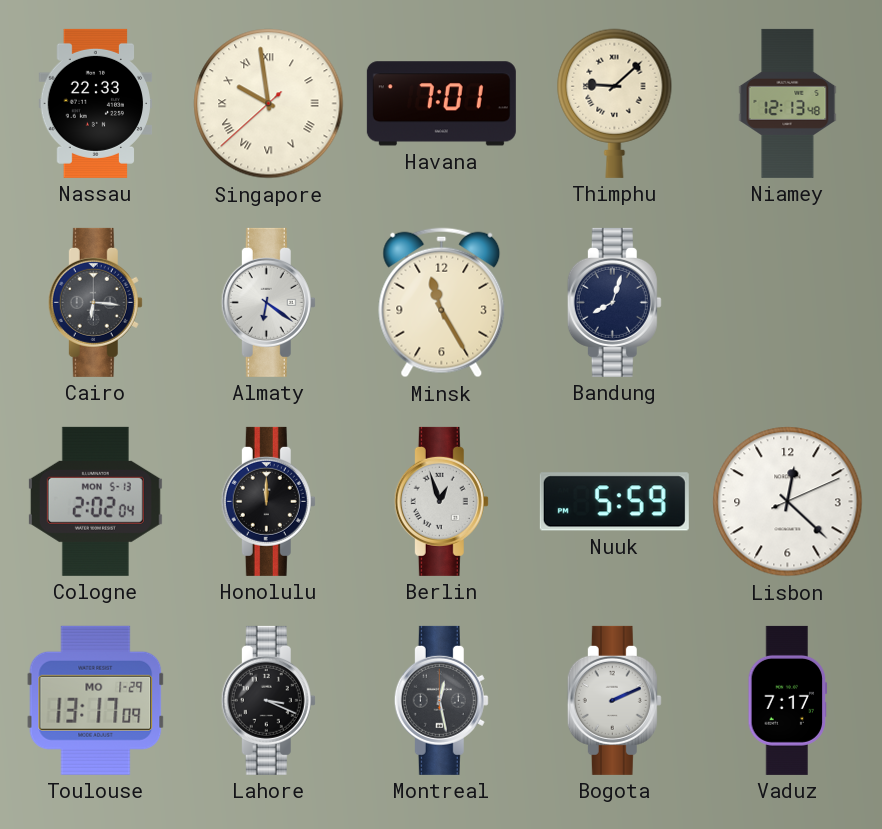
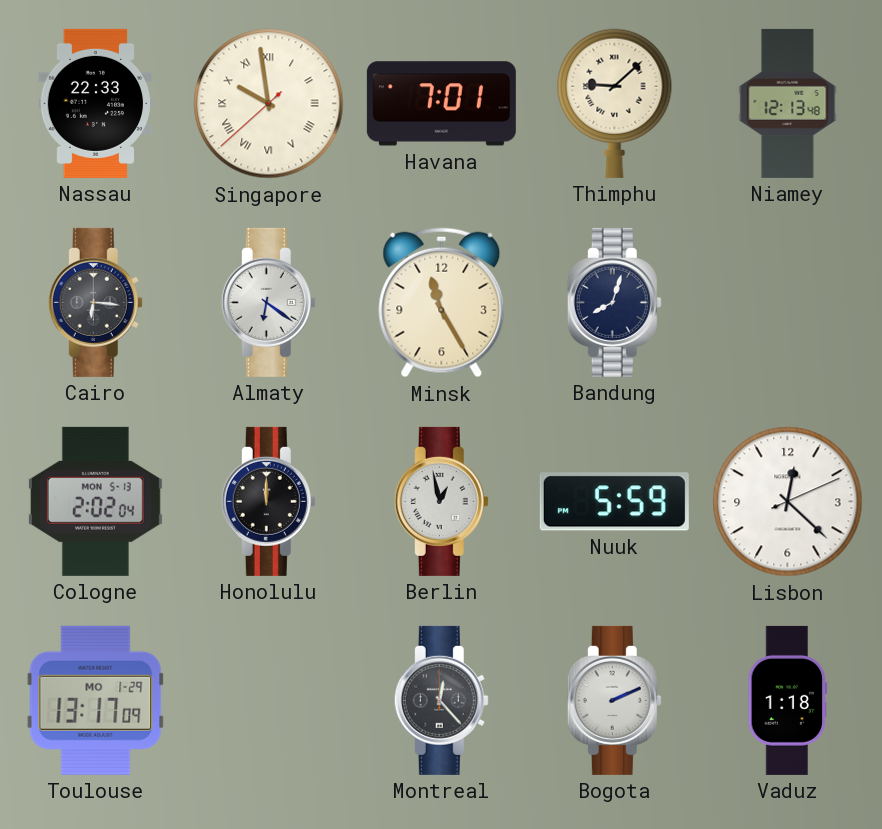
Berlin: 12:57 -> 12:58
Lahore: 3:19 -> none
Montreal: 12:28 -> 12:23
Vaduz: 7:17 -> 1:18
